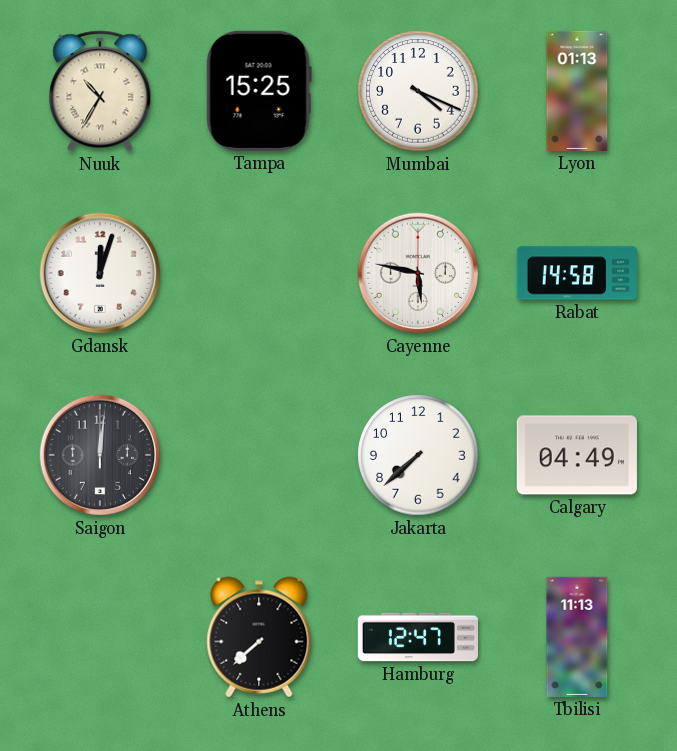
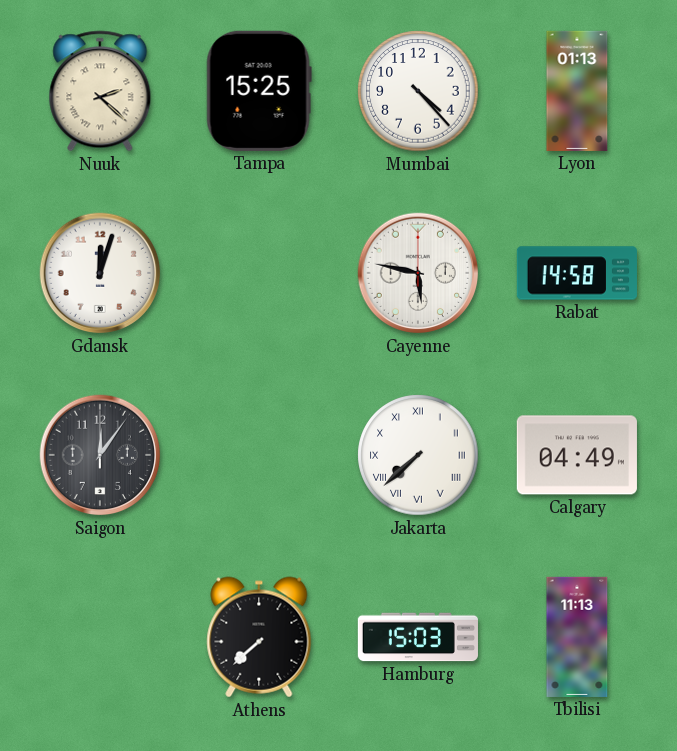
Nuuk: 10:35 -> 2:22
Mumbai: 4:19 -> 4:23
Saigon: 12:01 -> 12:06
Jakarta numerals: Arabic -> Roman
Hamburg: 12:47 -> 15:03
